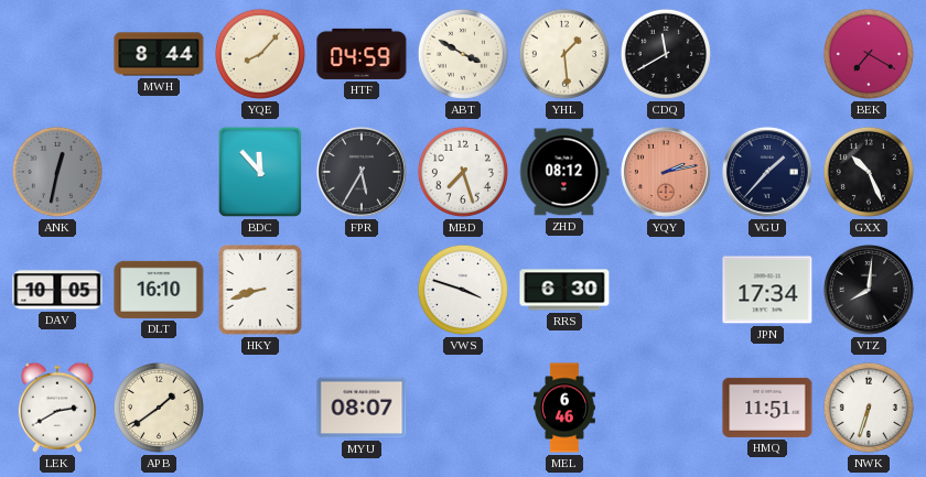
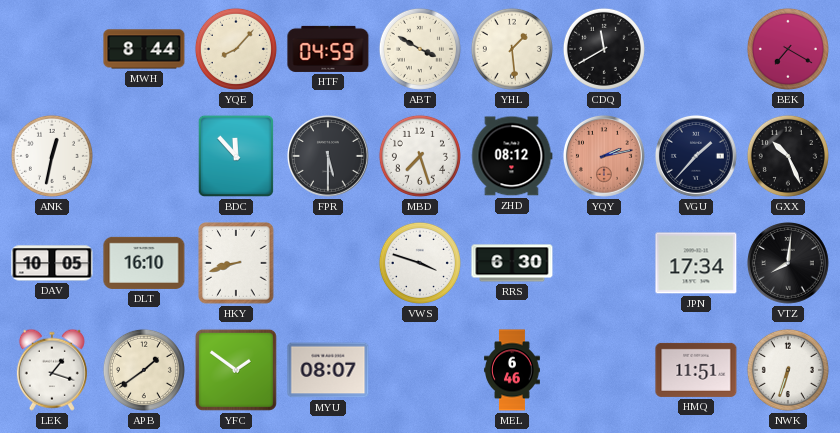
ANK dial: grey -> white
FPR: 5:35 -> 5:30
LEK: 2:40 -> 1:18
YFC: none -> 1:51
